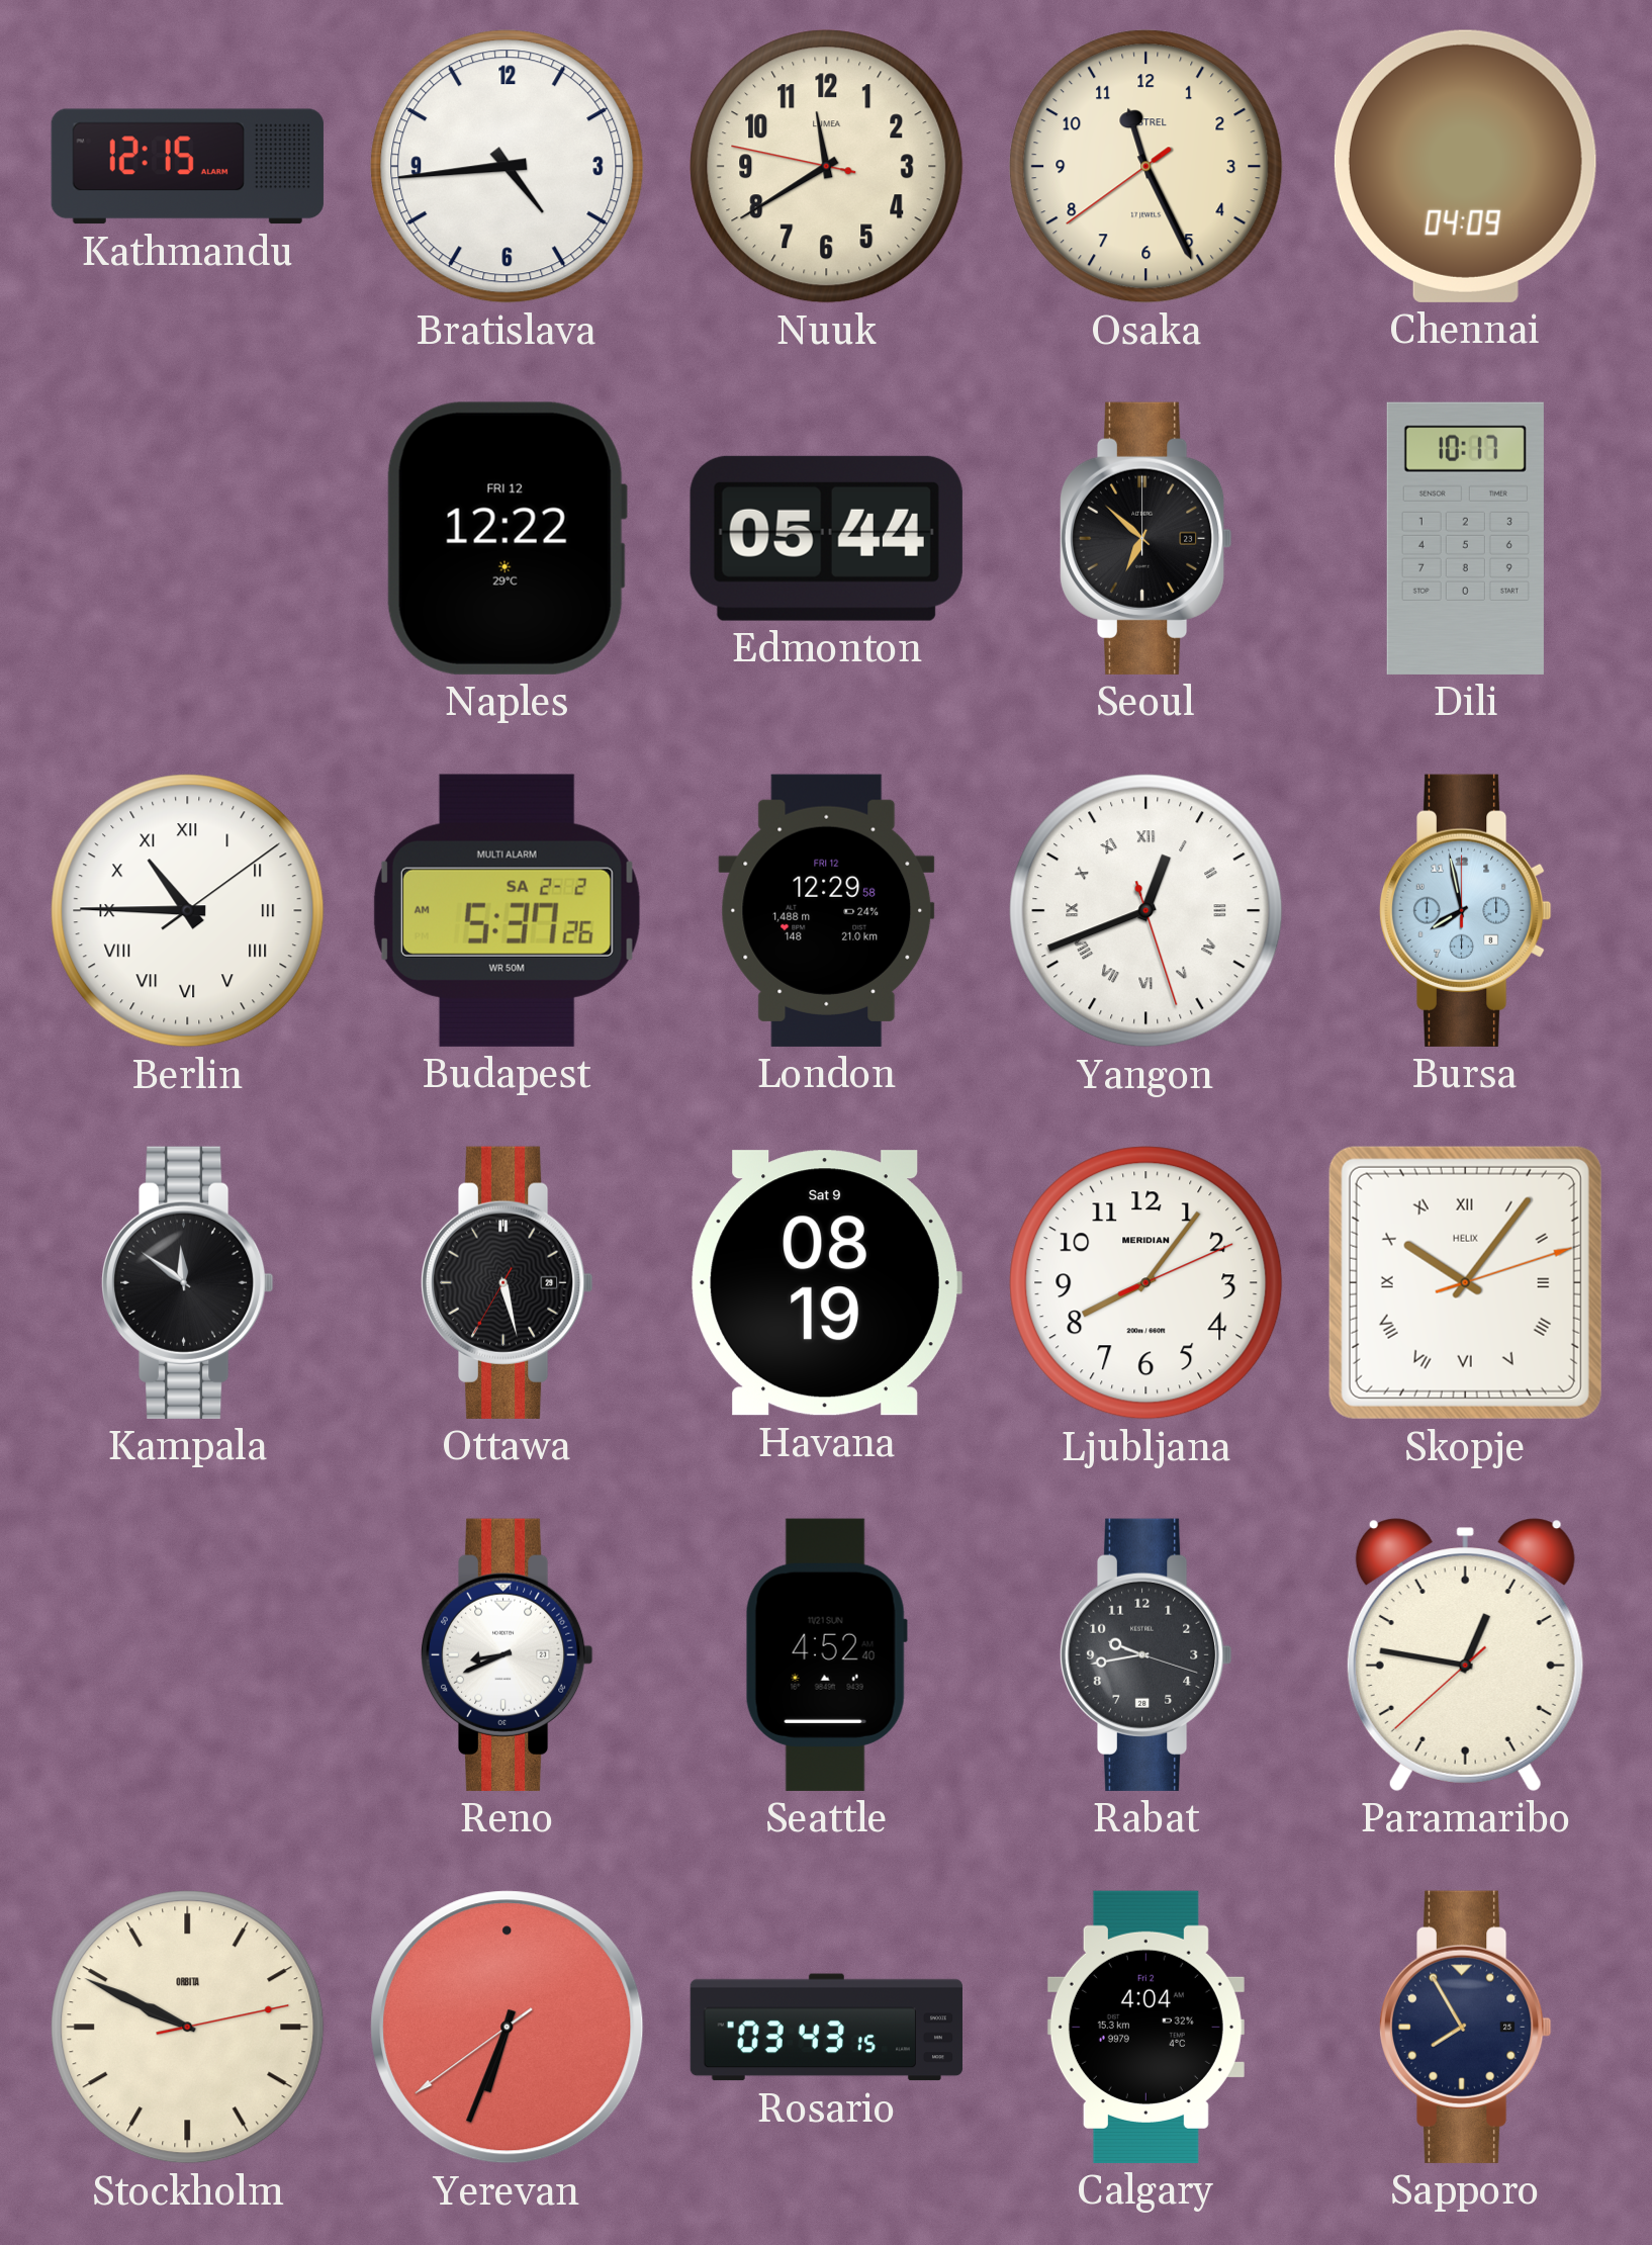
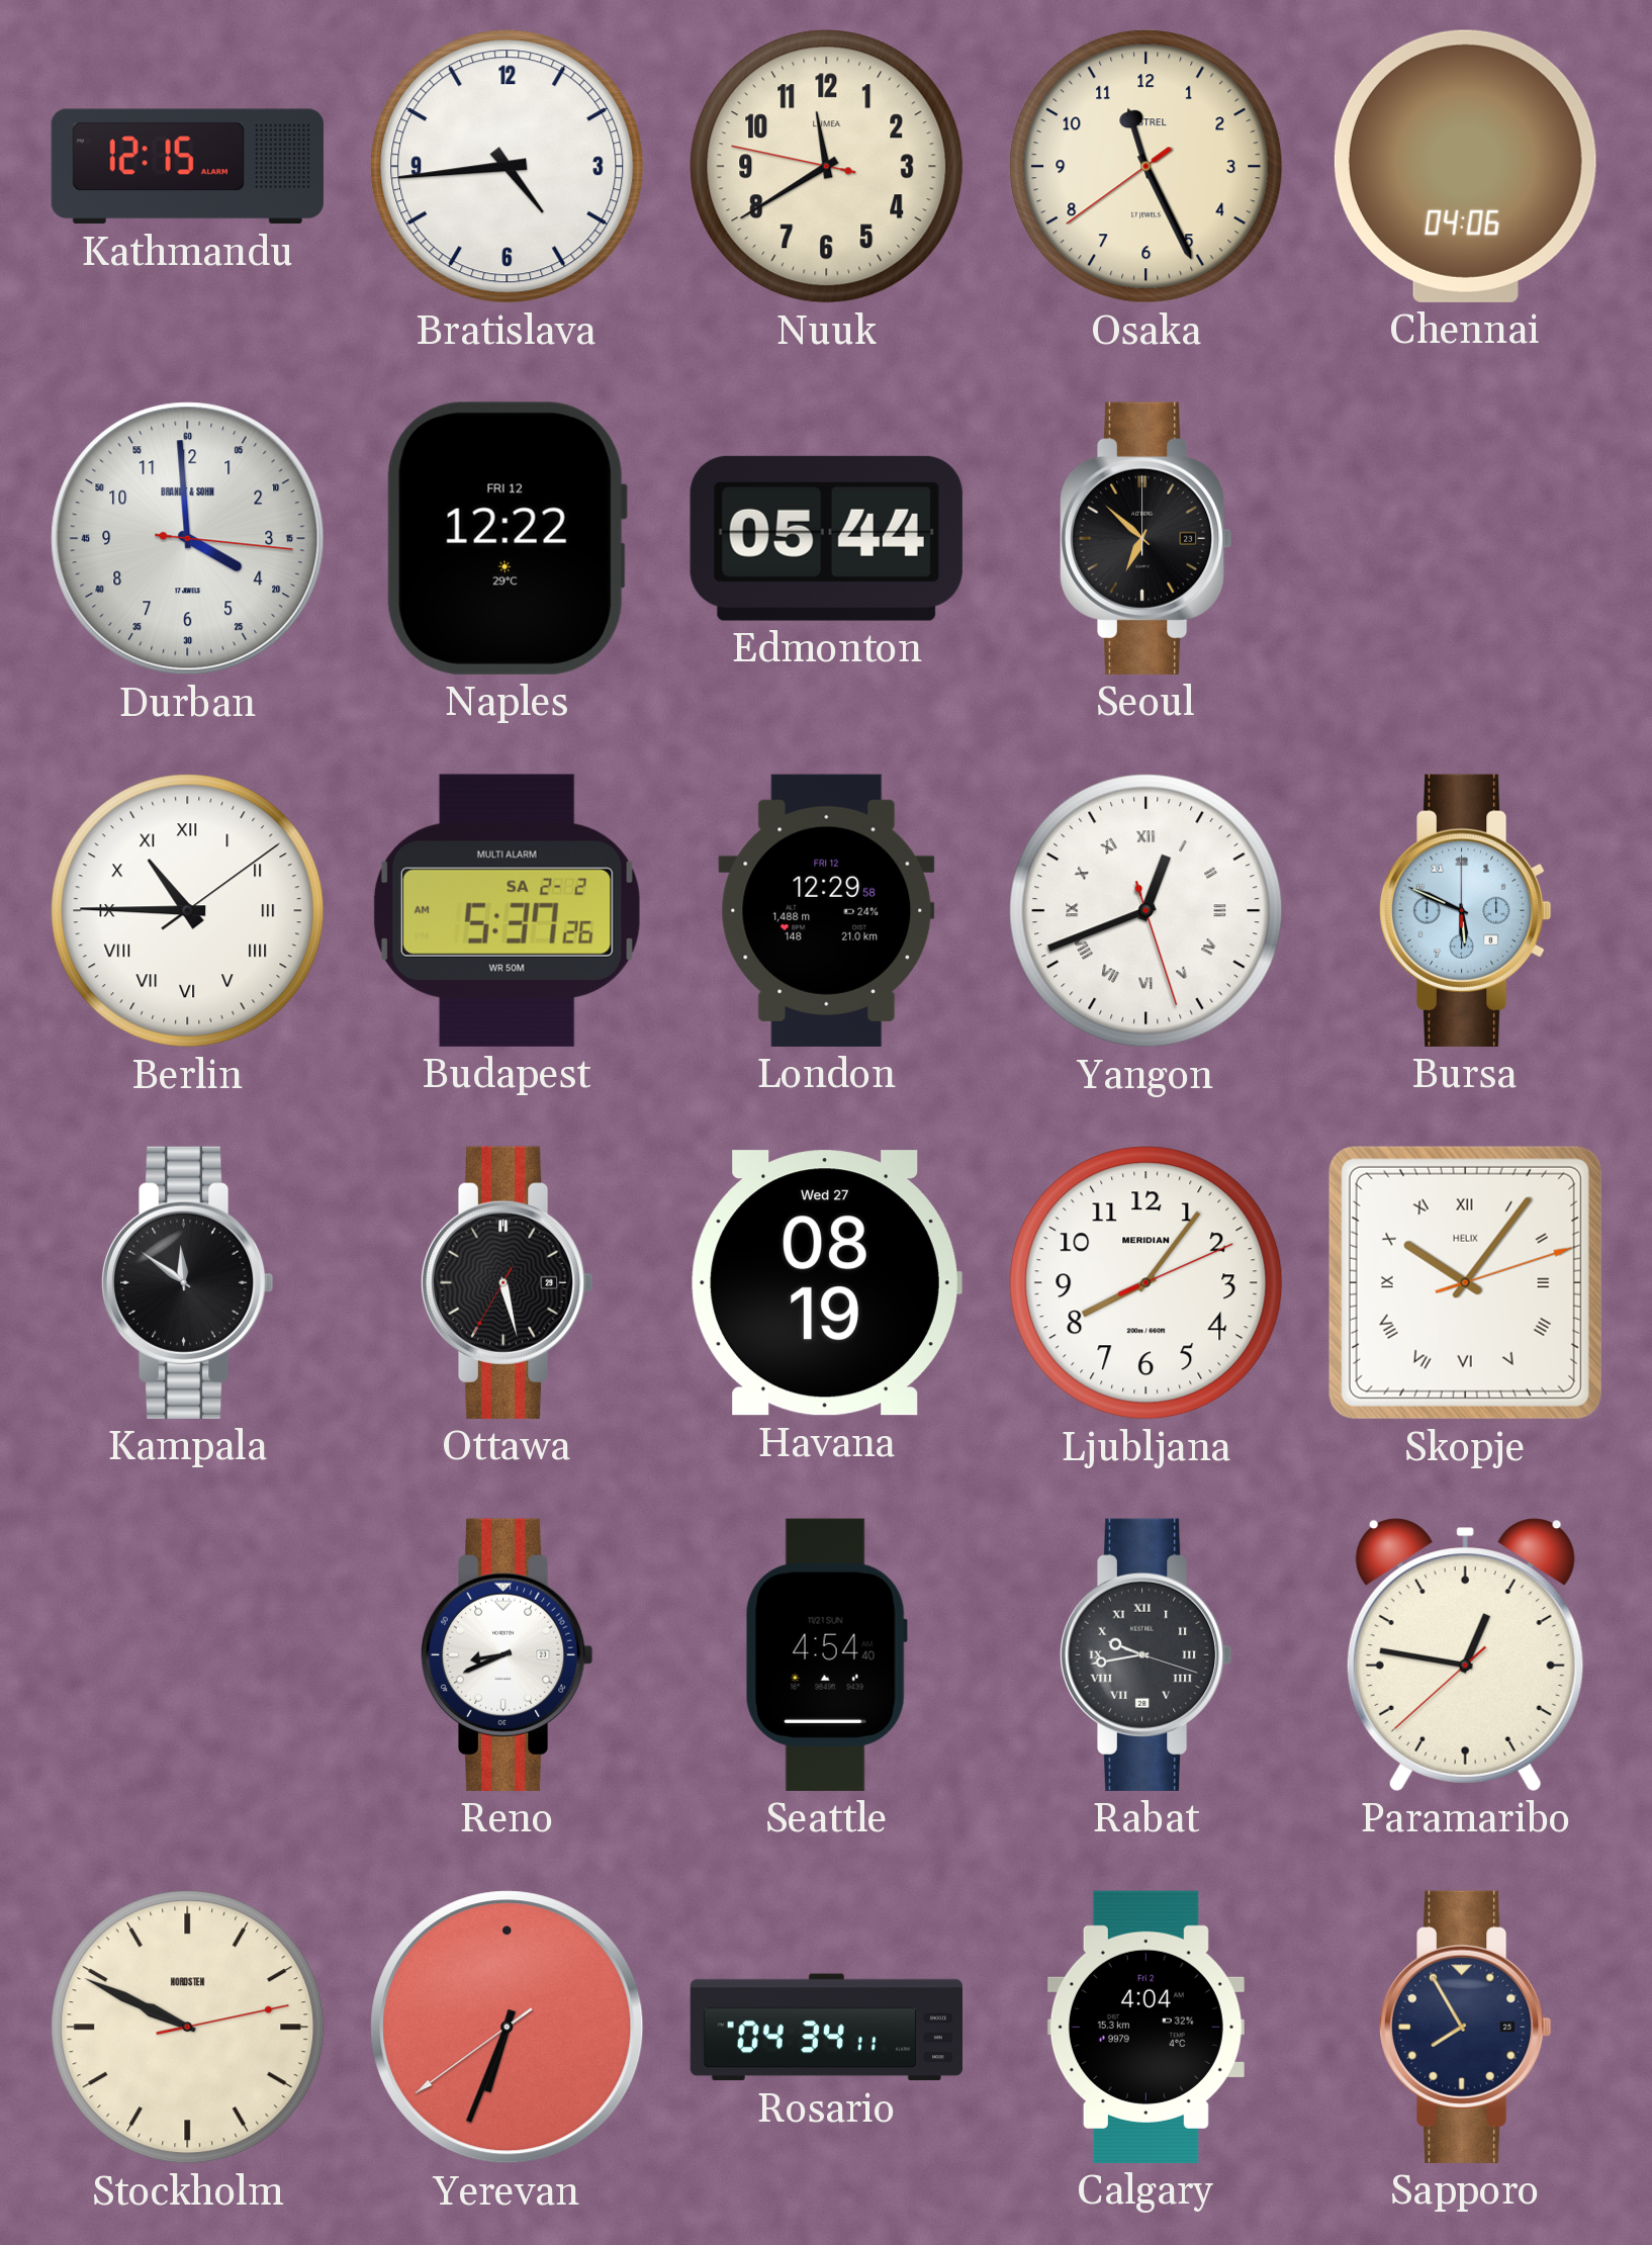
Chennai: 04:09 -> 04:06
Durban: none -> 3:59
Dili: 10:17 -> none
Bursa: 7:58 -> 5:49
Havana date: Sat 9 -> Wed 27
Seattle: 4:52 -> 4:54
Rabat numerals: Arabic -> Roman
Stockholm brand: ORBITA -> NORDSTEN
Rosario: 03:43 -> 04:34
